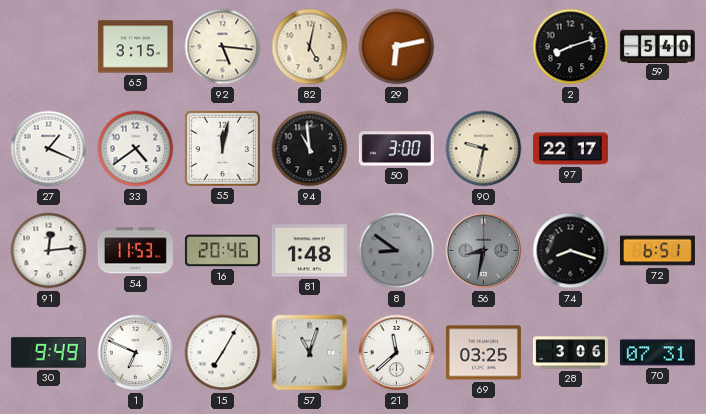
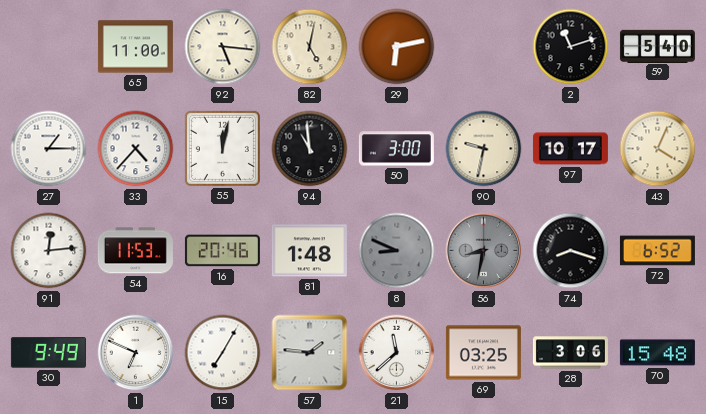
65: 3:15 -> 11:00
2: 8:12 -> 11:12
27: 1:19 -> 1:15
33: 4:39 -> 4:37
97: 22:17 -> 10:17
43: none -> 4:04
8: 8:51 -> 8:49
72: 6:51 -> 6:52
57: 11:03 -> 1:46
70: 07:31 -> 15:48
